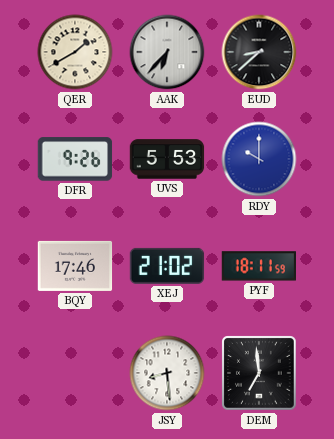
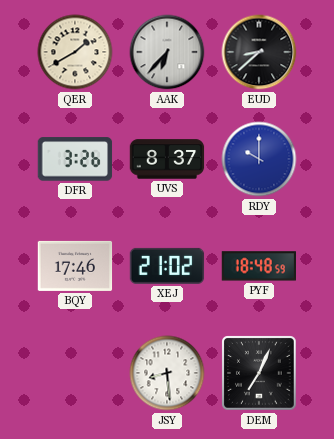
DFR: 9:26 -> 3:26
UVS: 5:53 -> 8:37
PYF: 18:11 -> 18:48
DEM: 6:59 -> 7:04
